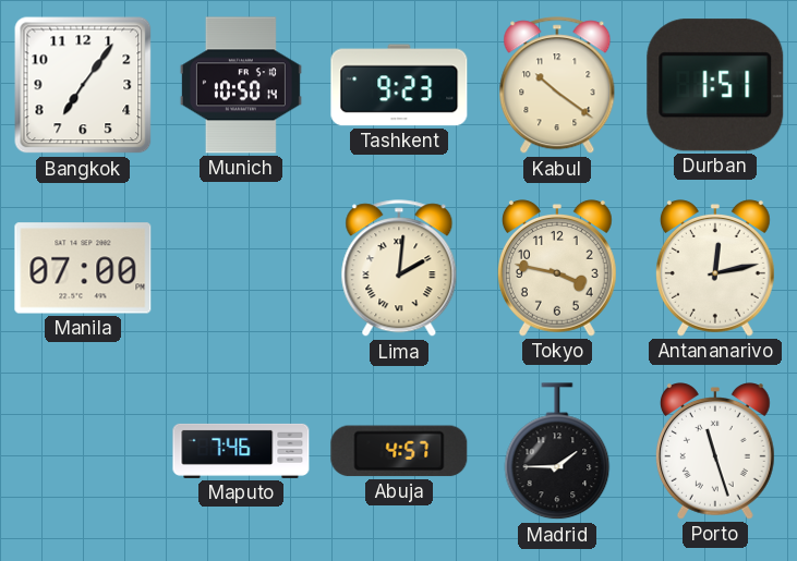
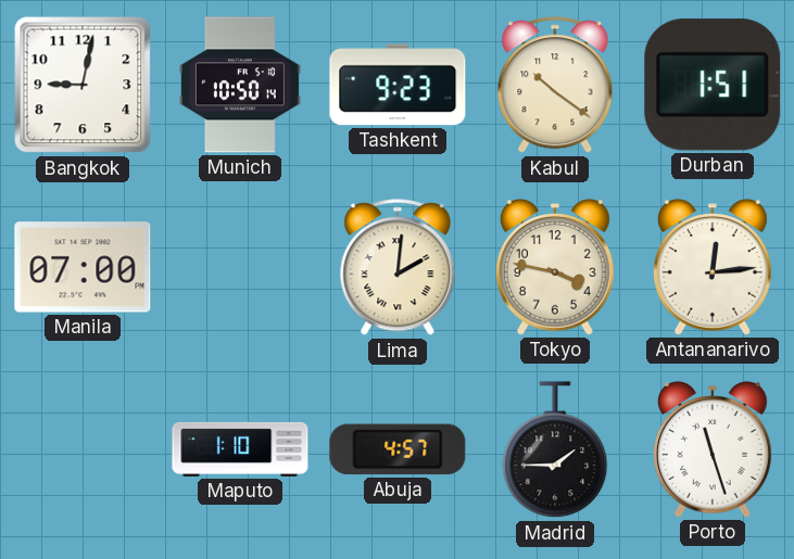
Bangkok: 7:06 -> 9:02
Antananarivo: 12:13 -> 12:14
Maputo: 7:46 -> 1:10
